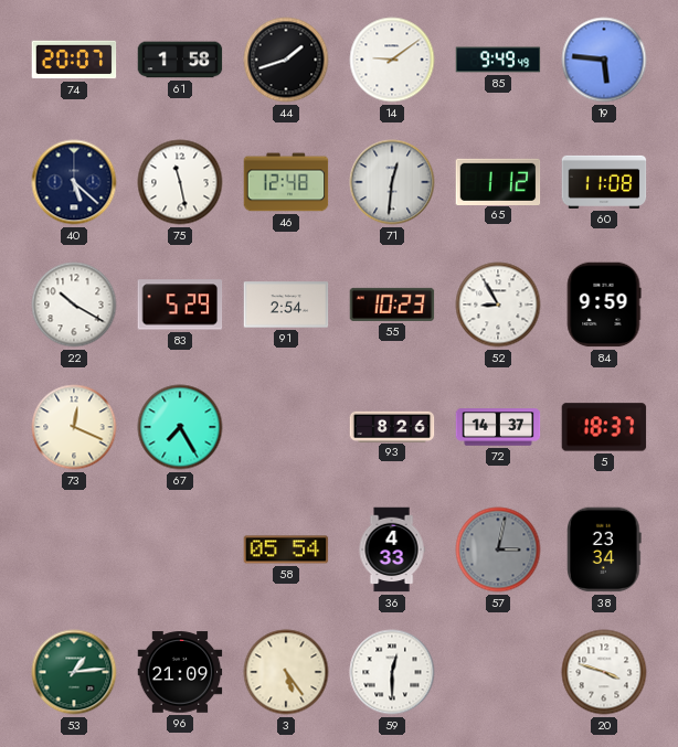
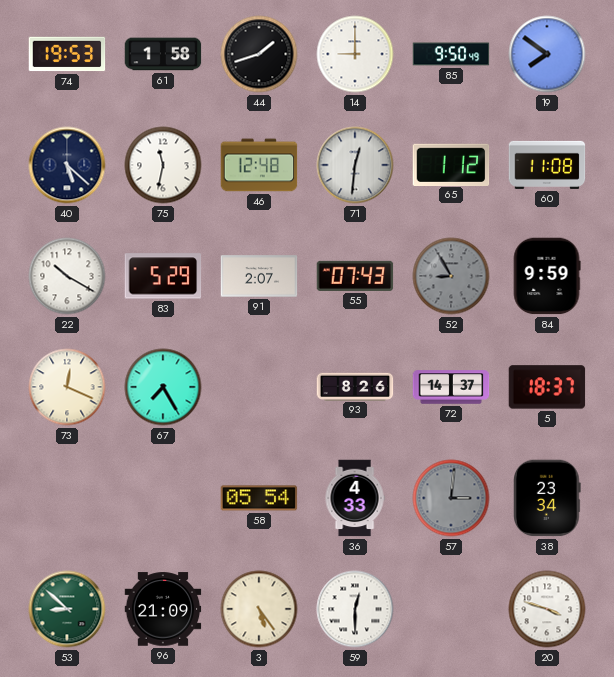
74: 20:07 -> 19:53
14: 9:09 -> 9:00
85: 9:49 -> 9:50
19: 5:46 -> 7:51
75: 11:28 -> 11:32
91: 2:54 -> 2:07
55: 10:23 -> 07:43
52 dial: white -> grey
57: 3:02 -> 3:01
53: 1:14 -> 8:52
